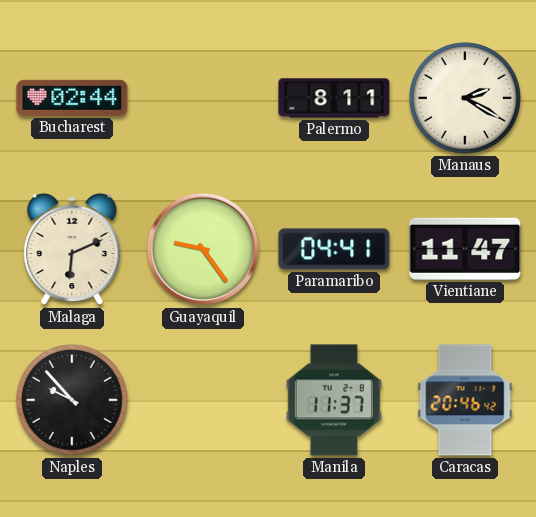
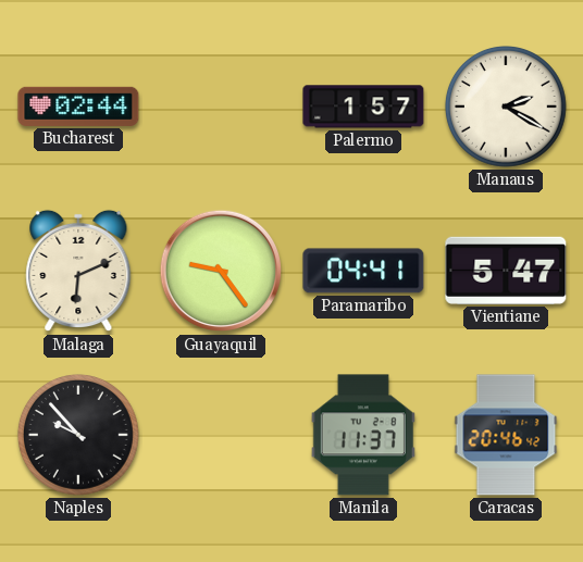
Palermo: 8:11 -> 1:57
Vientiane: 11:47 -> 5:47
